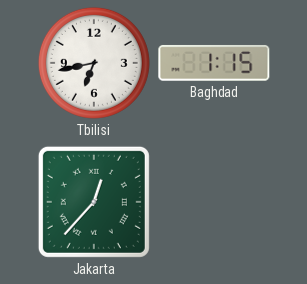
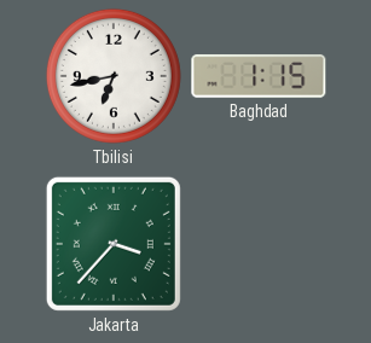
Jakarta: 12:37 -> 3:37
